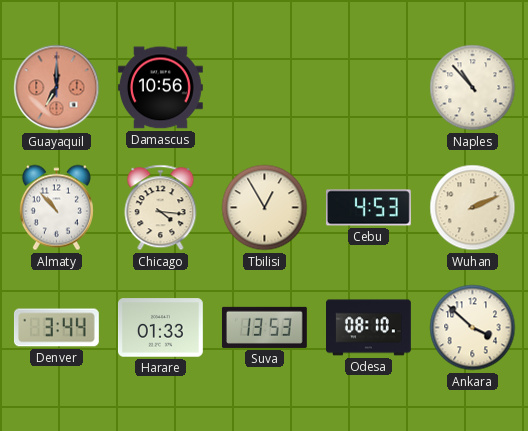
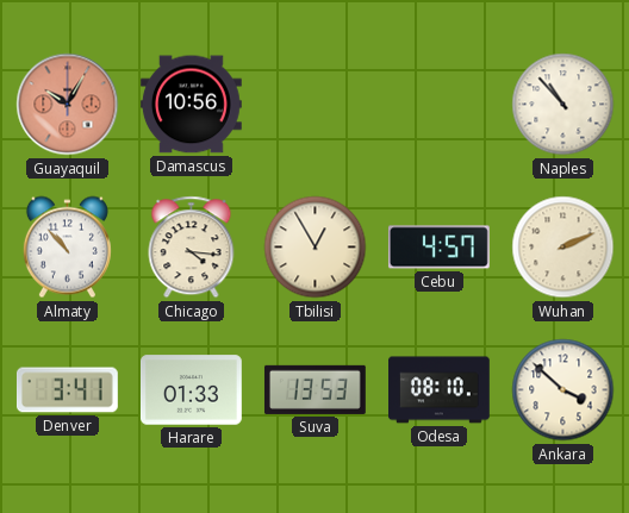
Guayaquil: 7:00 -> 10:05
Cebu: 4:53 -> 4:57
Denver: 3:44 -> 3:41
